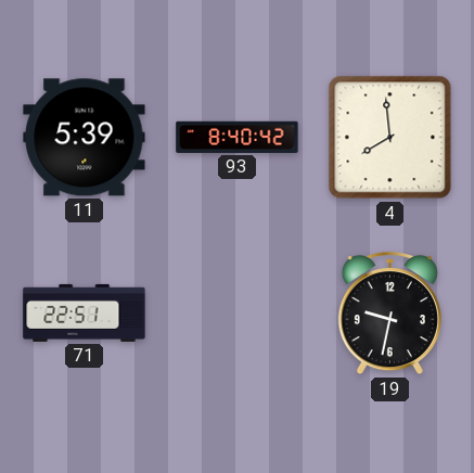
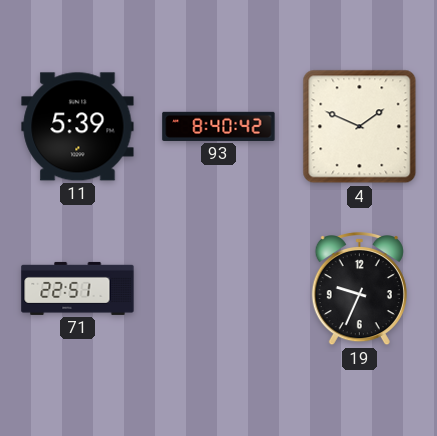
4: 7:59 -> 1:49
19: 9:32 -> 9:34
